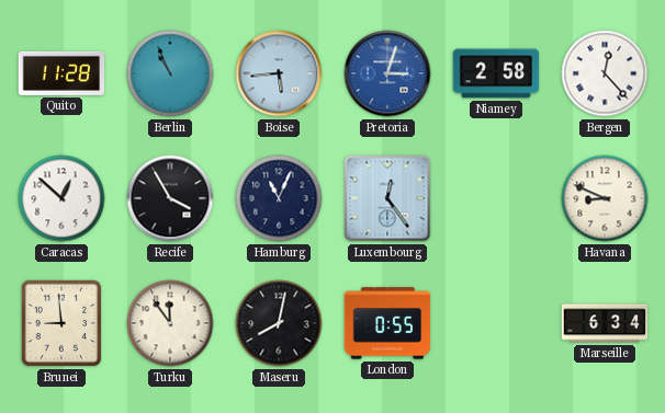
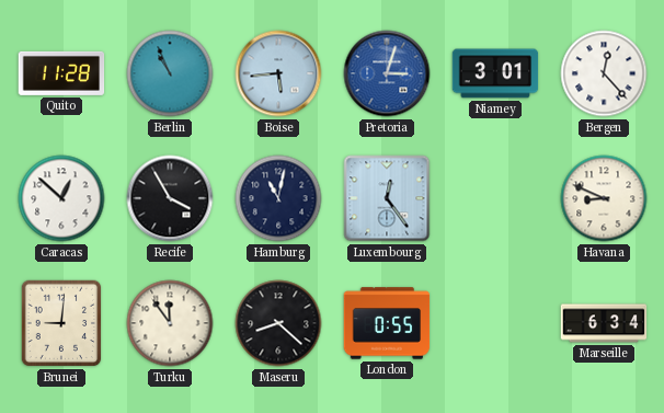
Niamey: 2:58 -> 3:01
Hamburg: 11:04 -> 11:02
Brunei: 8:59 -> 9:01
Maseru: 8:02 -> 8:22
